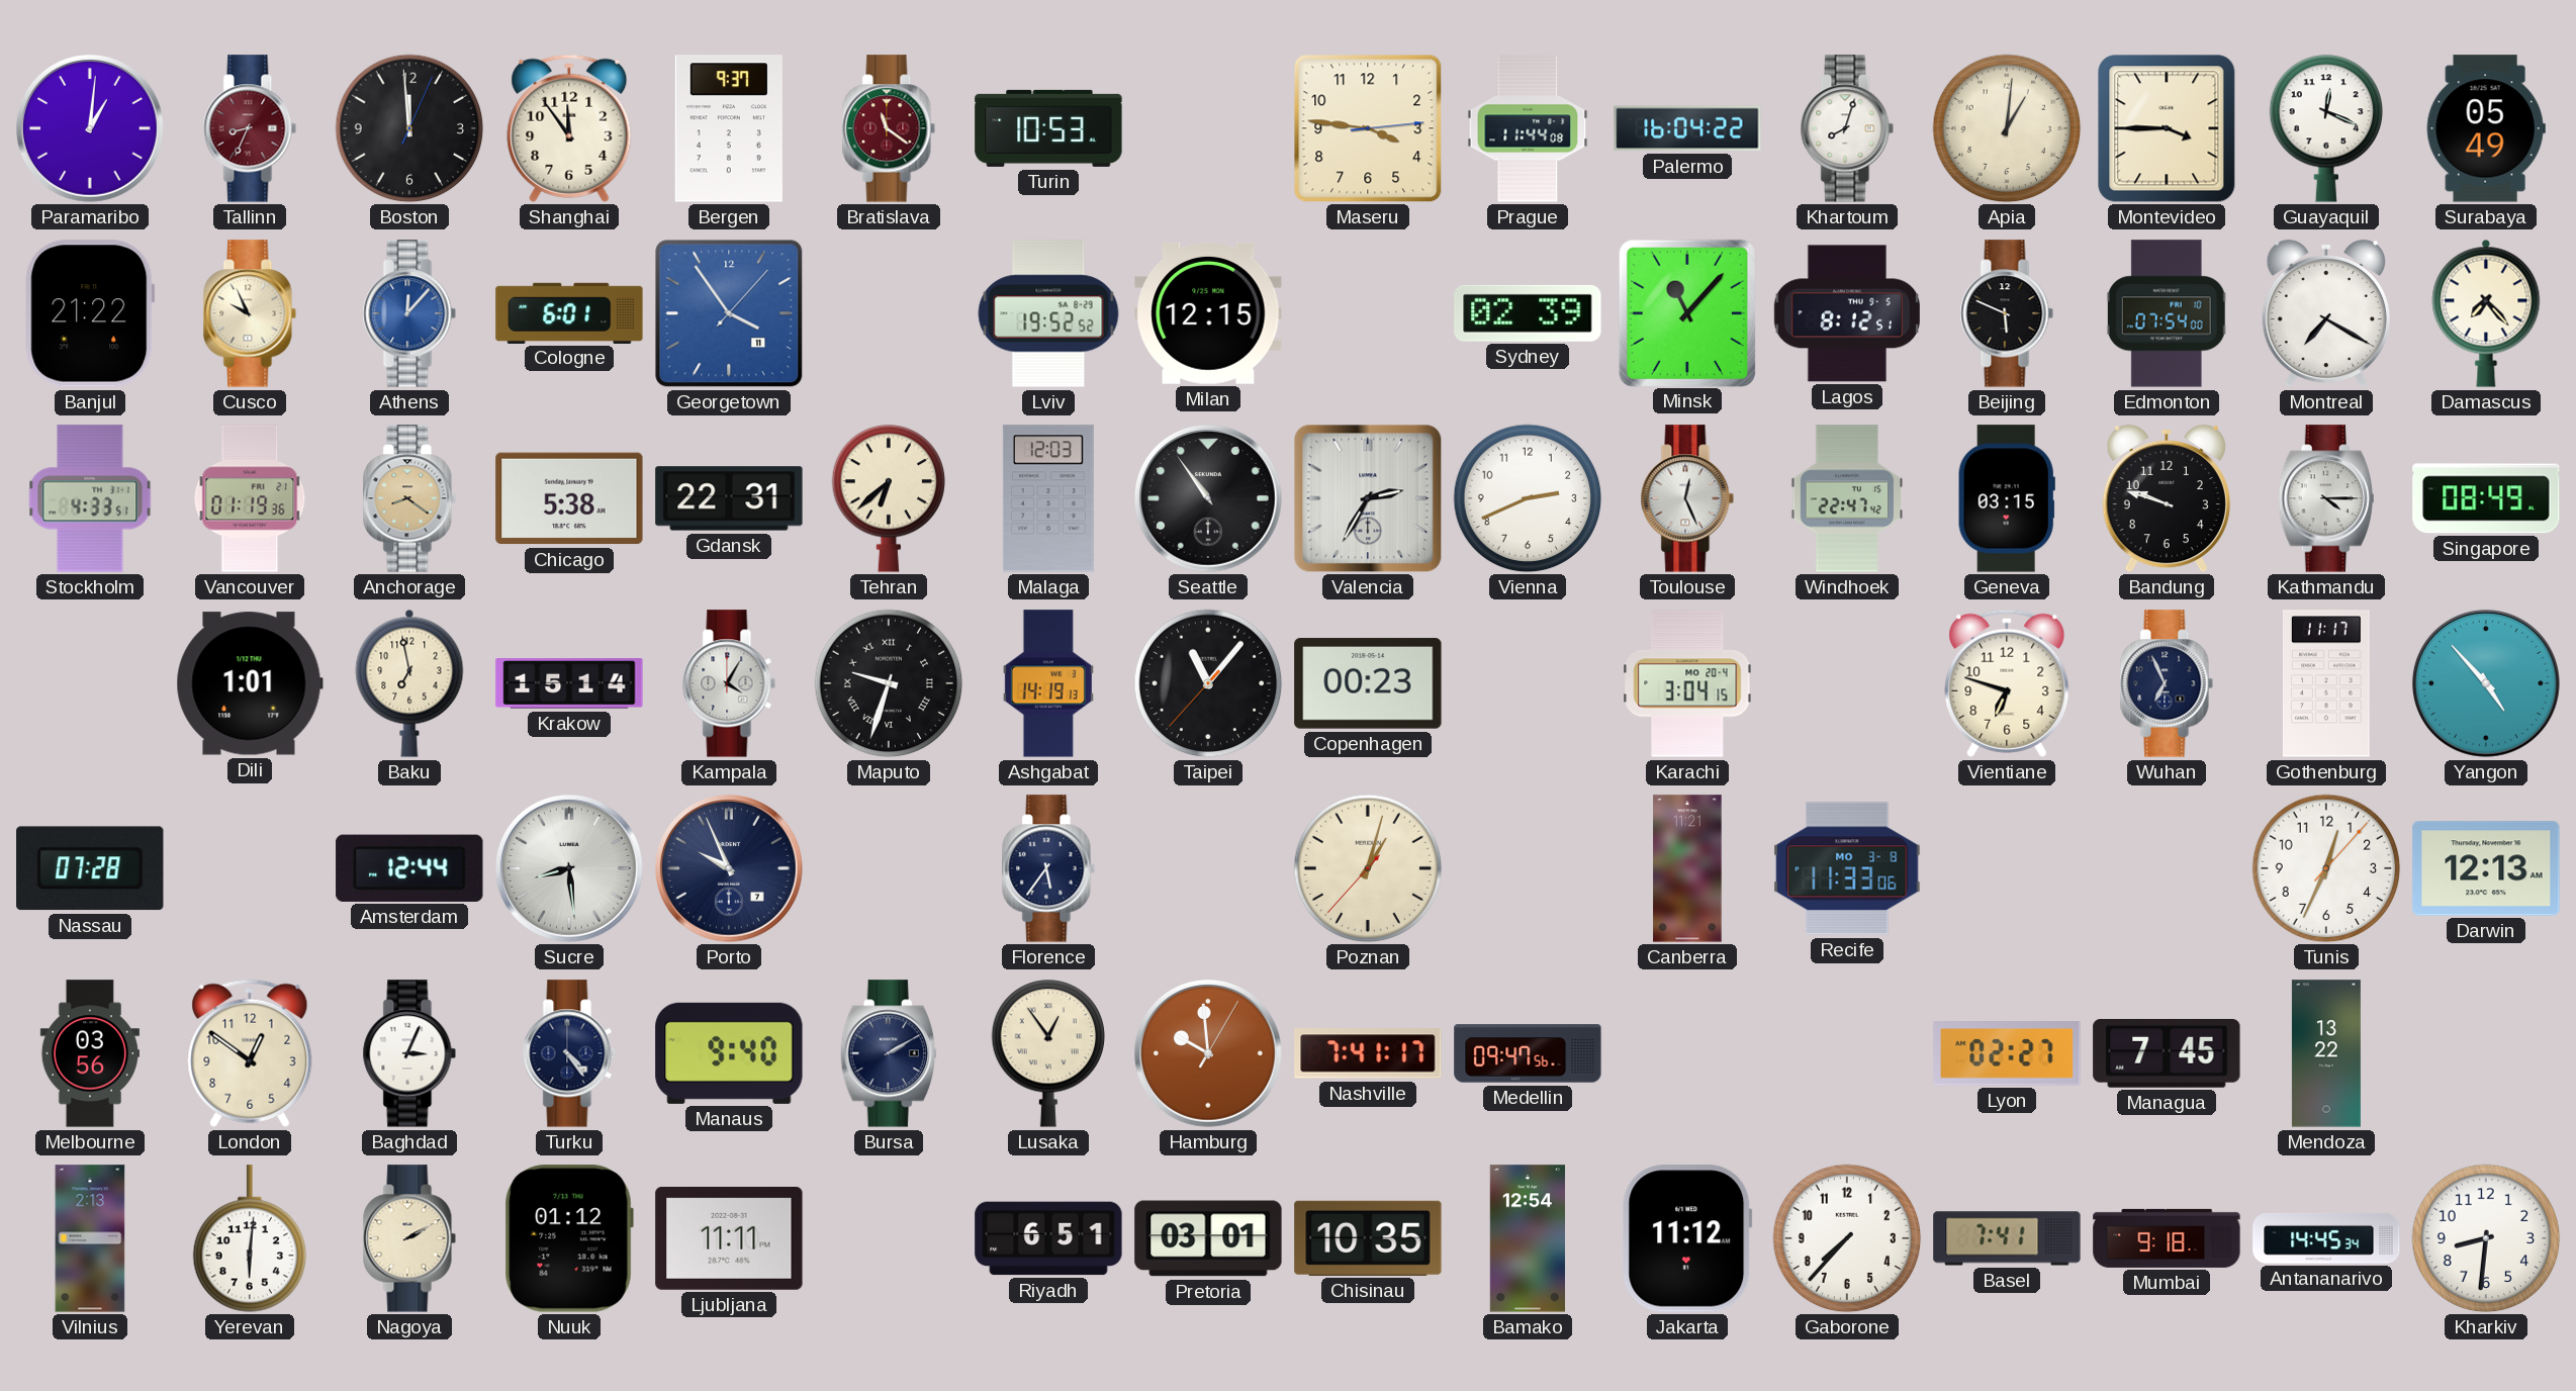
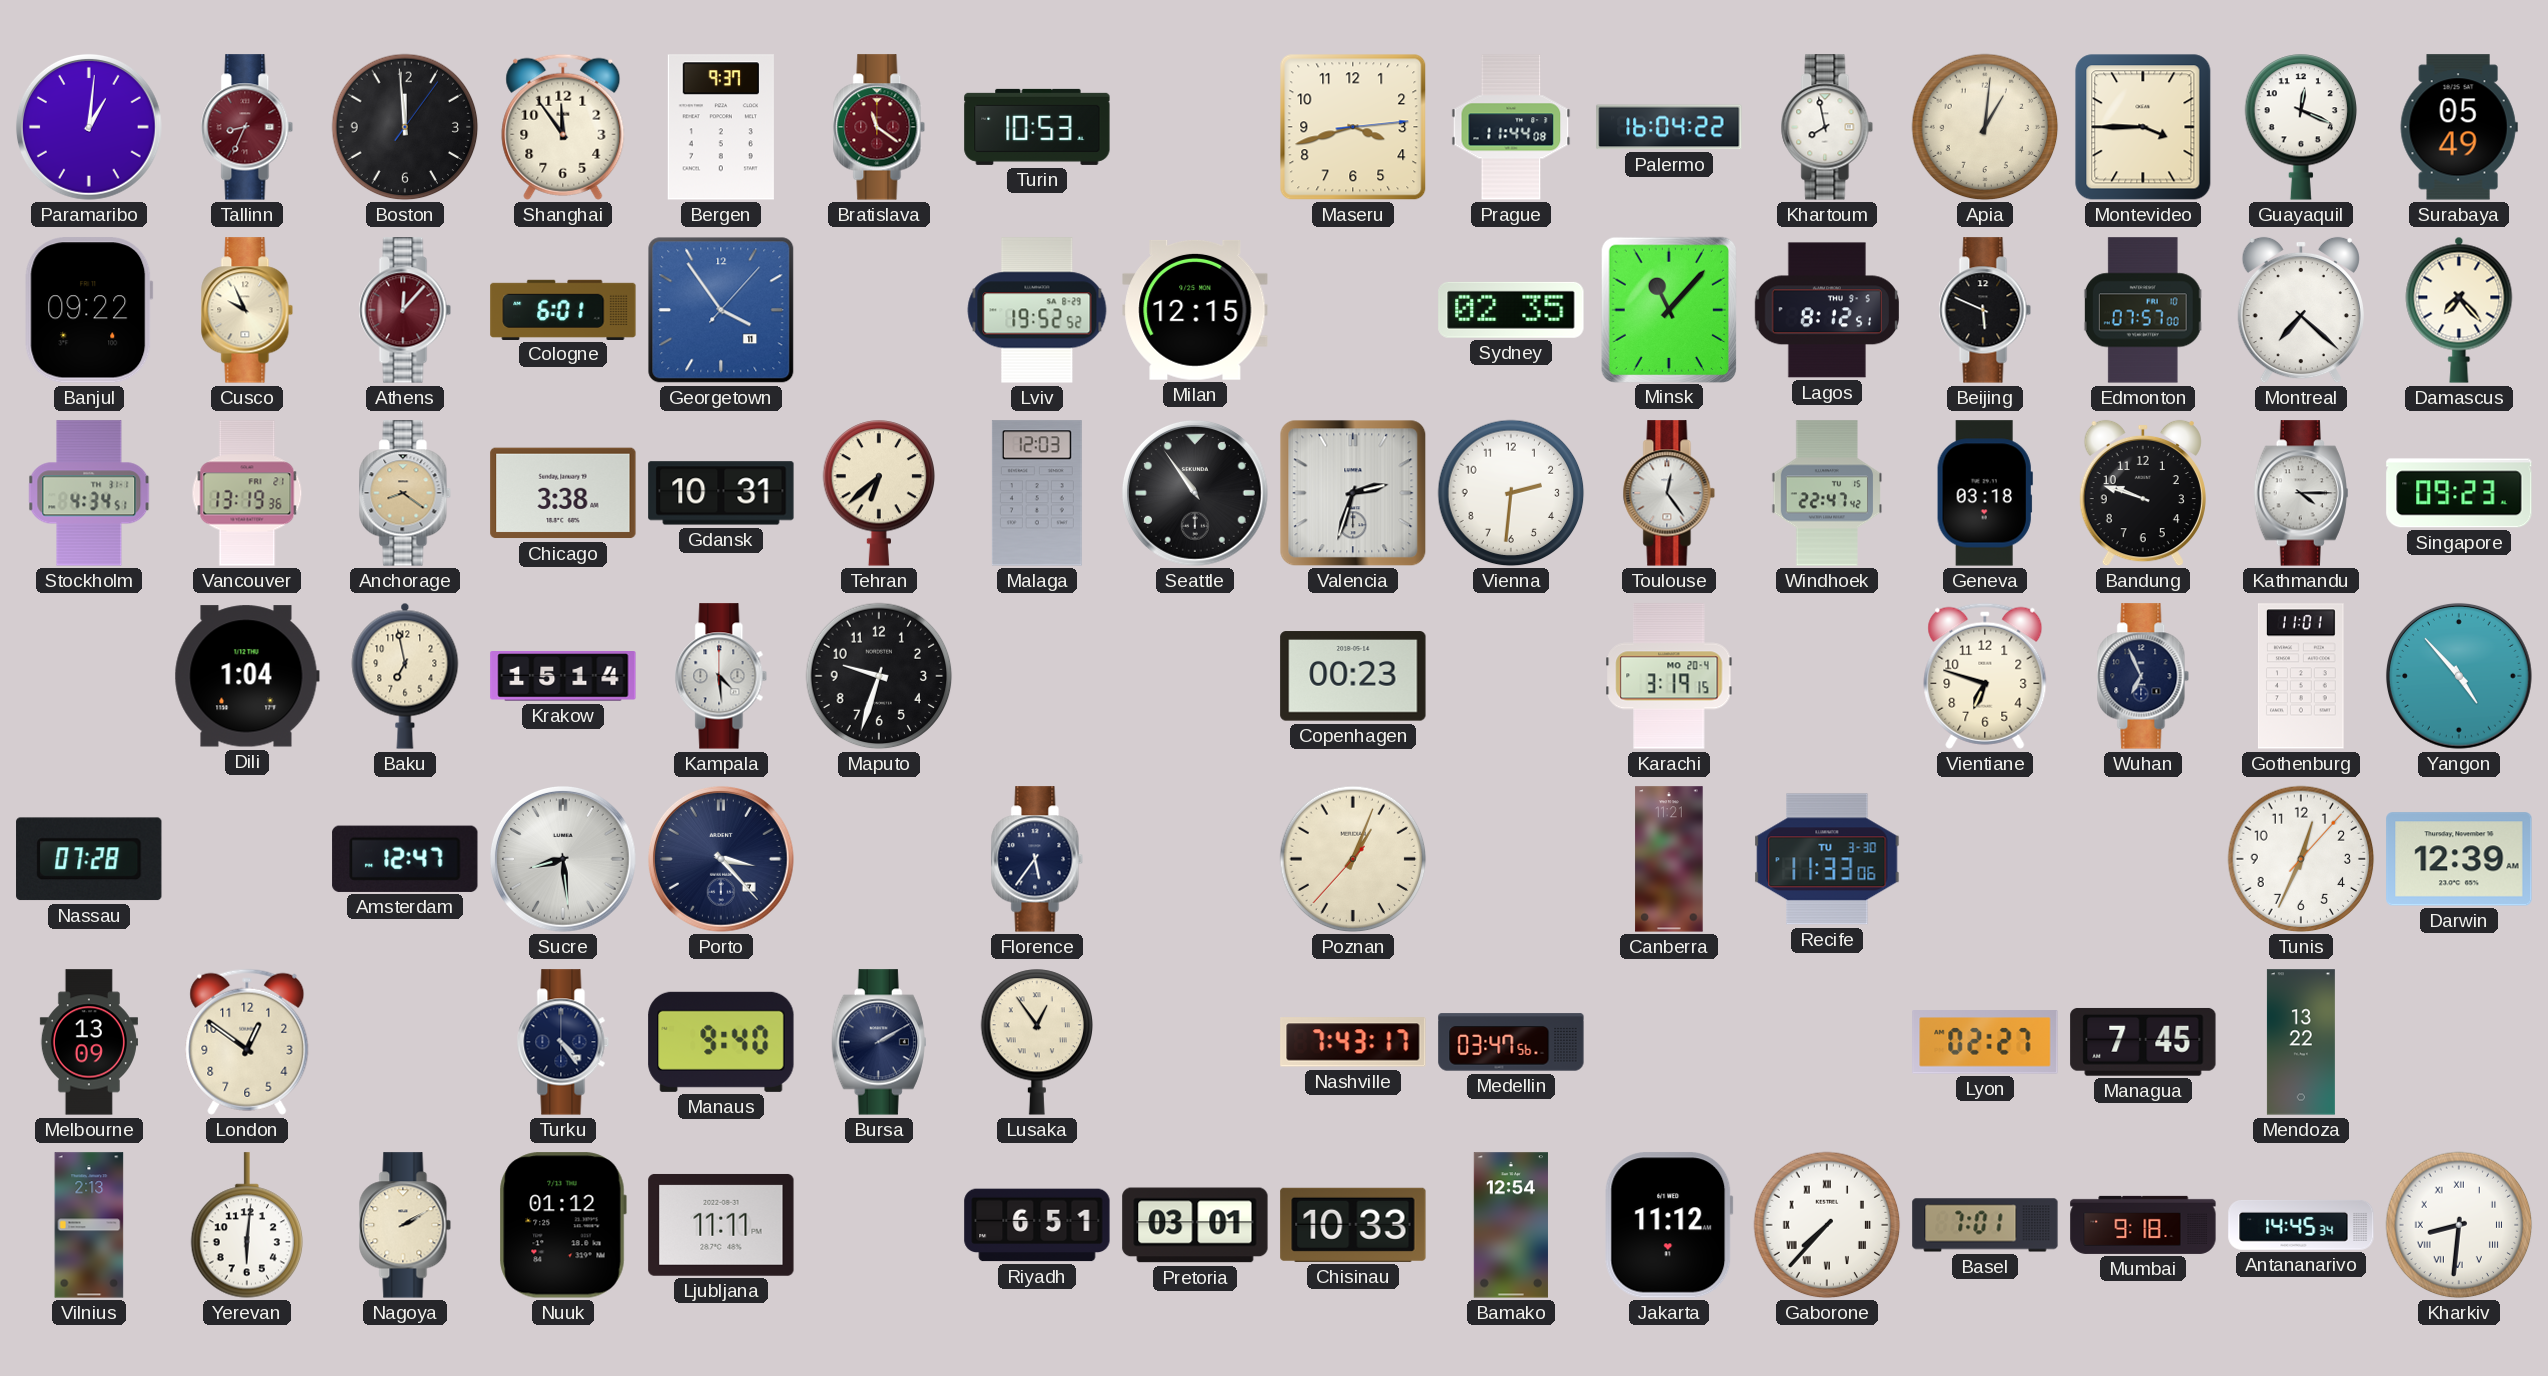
Boston: 11:59:04 -> 11:59:06
Maseru: 3:46 -> 3:42
Khartoum: 8:03 -> 7:58
Banjul: 21:22 -> 09:22
Athens dial: blue -> burgundy
Sydney: 02:39 -> 02:35
Edmonton: 07:54 -> 07:57
Montreal: 7:20 -> 7:22
Stockholm: 4:33 -> 4:34
Vancouver: 01:19 -> 13:19
Chicago: 5:38 -> 3:38
Gdansk: 22:31 -> 10:31
Valencia: 2:35 -> 2:33
Vienna: 2:41 -> 2:31
Toulouse: 12:26 -> 12:24
Geneva: 03:15 -> 03:18
Singapore: 08:49 -> 09:23
Dili: 1:01 -> 1:04
Kampala: 4:05 -> 4:29
Maputo numerals: Roman -> Arabic
Ashgabat: 14:19 -> none
Taipei: 11:06 -> none
Karachi: 3:04 -> 3:19
Gothenburg: 11:17 -> 11:01
Amsterdam: 12:44 -> 12:47
Porto: 9:56 -> 3:23
Poznan: 1:02 -> 1:03
Recife date: MO 3-8 -> TU 3-30
Darwin: 12:13 -> 12:39
Melbourne: 03:56 -> 13:09
Baghdad: 3:04 -> none
Hamburg: 9:59 -> none
Nashville: 7:41 -> 7:43
Medellin: 09:47 -> 03:47
Chisinau: 10:35 -> 10:33
Gaborone numerals: Arabic -> Roman
Basel: 7:41 -> 7:01
Kharkiv numerals: Arabic -> Roman
